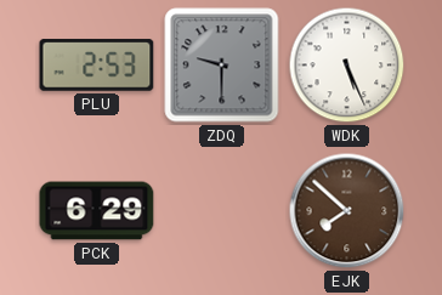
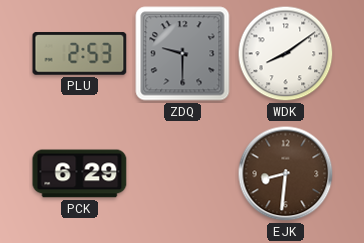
WDK: 5:26 -> 8:09
EJK: 7:52 -> 8:31
